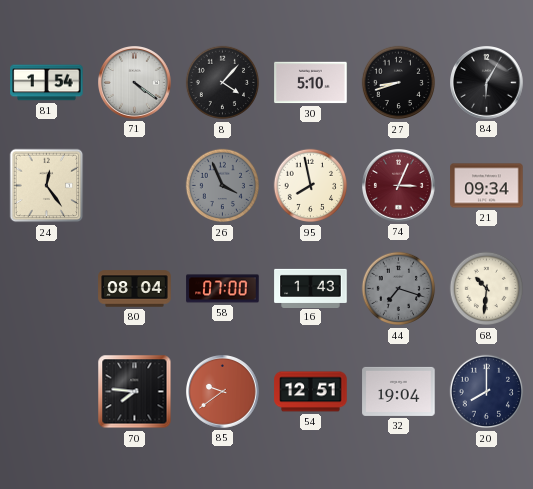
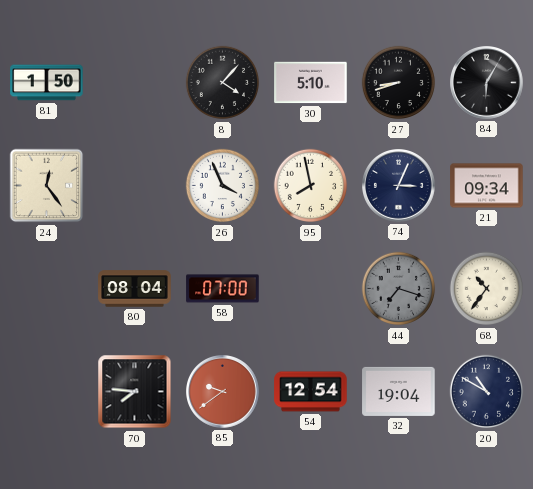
81: 1:54 -> 1:50
71: 4:21 -> none
26 dial: grey -> white
74 dial: burgundy -> navy
16: 1:43 -> none
68: 10:31 -> 10:36
54: 12:51 -> 12:54
20: 8:00 -> 10:50
